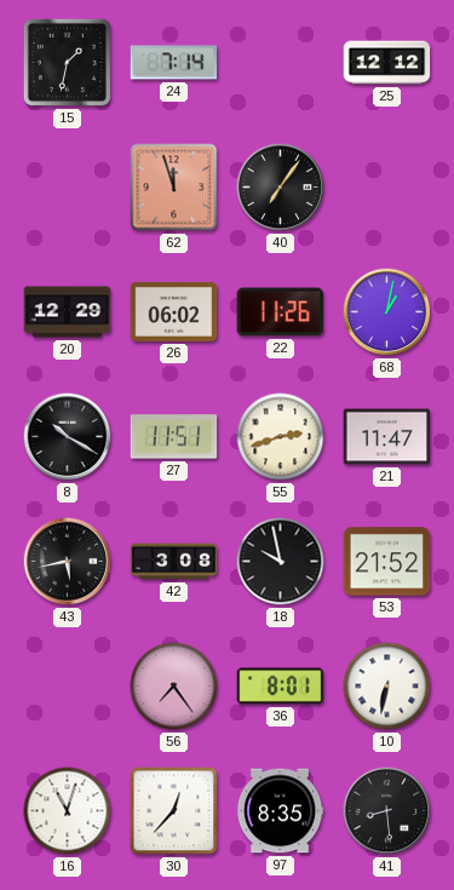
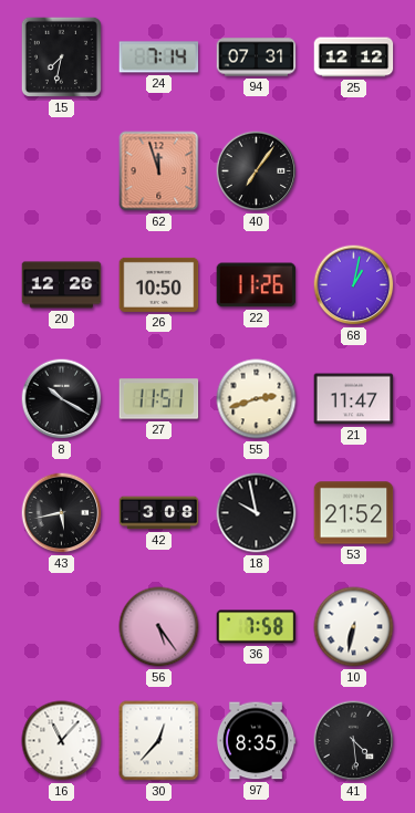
15: 1:32 -> 7:32
94: none -> 07:31
20: 12:29 -> 12:26
26: 06:02 -> 10:50
56: 7:24 -> 5:24
36: 8:01 -> 7:58
16: 11:03 -> 11:07
41: 8:29 -> 4:29
